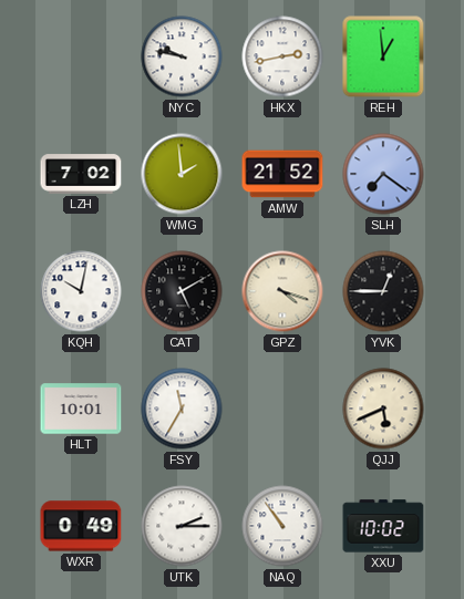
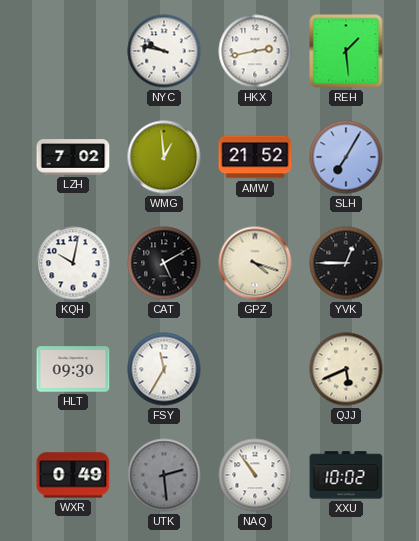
REH: 12:59 -> 1:29
WMG: 1:59 -> 12:59
SLH: 7:21 -> 7:05
HLT: 10:01 -> 09:30
UTK: 2:15 -> 2:29
UTK dial: white -> grey
